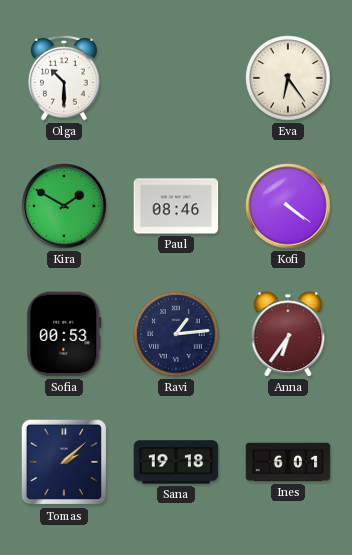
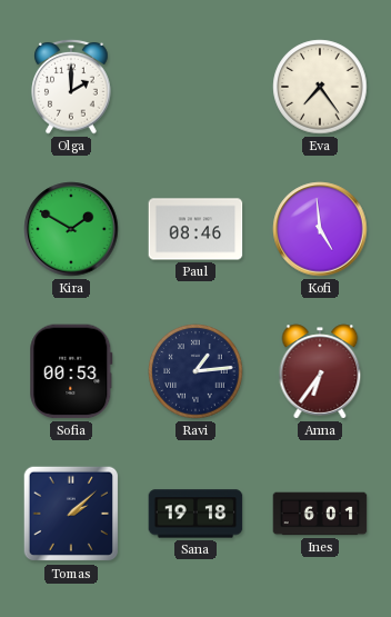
Olga: 10:30 -> 2:00
Eva: 6:24 -> 7:24
Kofi: 4:21 -> 4:59
